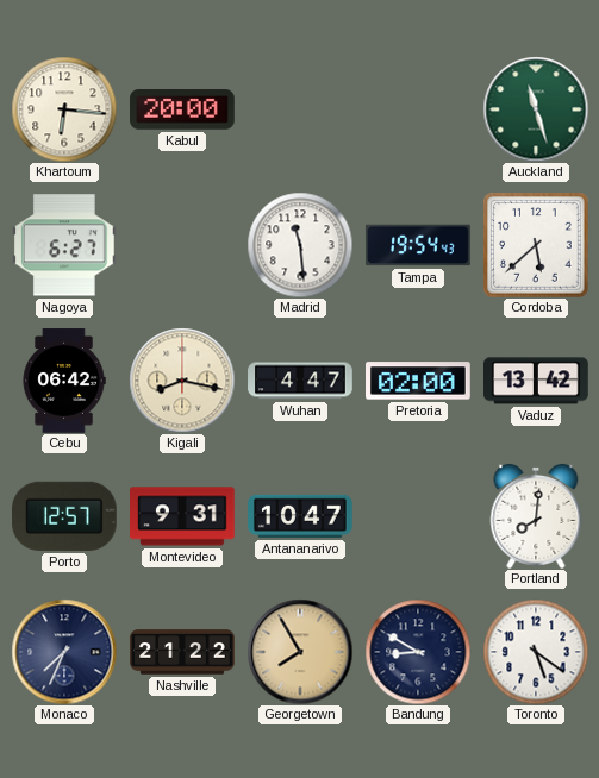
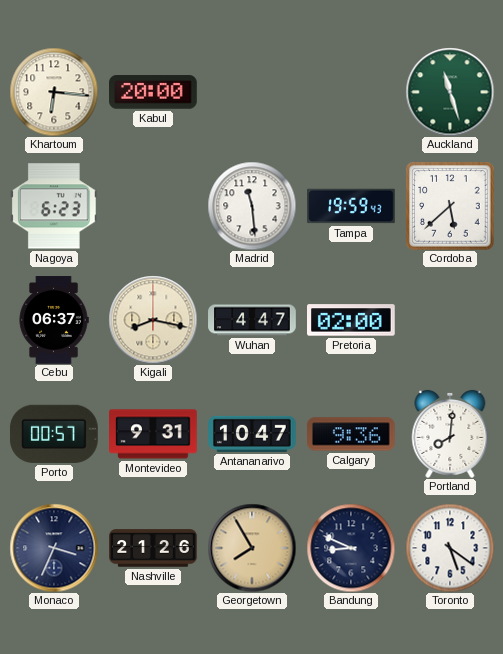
Nagoya: 6:27 -> 6:23
Tampa: 19:54 -> 19:59
Cebu: 06:42 -> 06:37
Vaduz: 13:42 -> none
Porto: 12:57 -> 00:57
Calgary: none -> 9:36
Monaco: 7:34 -> 3:34
Nashville: 21:22 -> 21:26
Bandung: 8:50 -> 8:49
